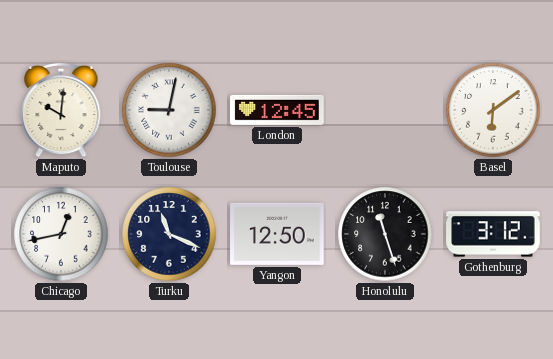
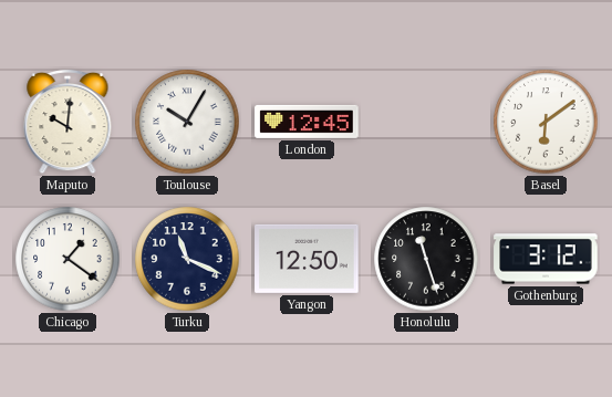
Toulouse: 9:02 -> 10:05
Chicago: 12:43 -> 1:21
